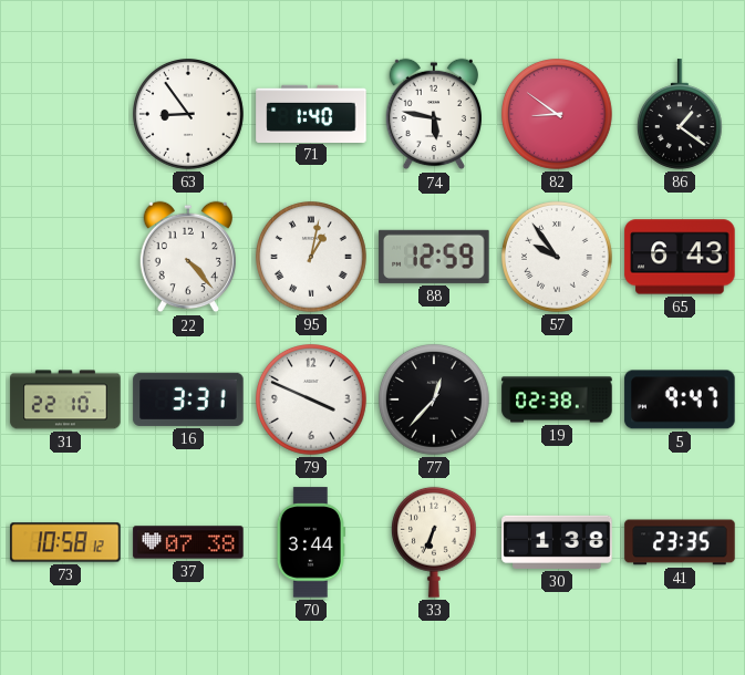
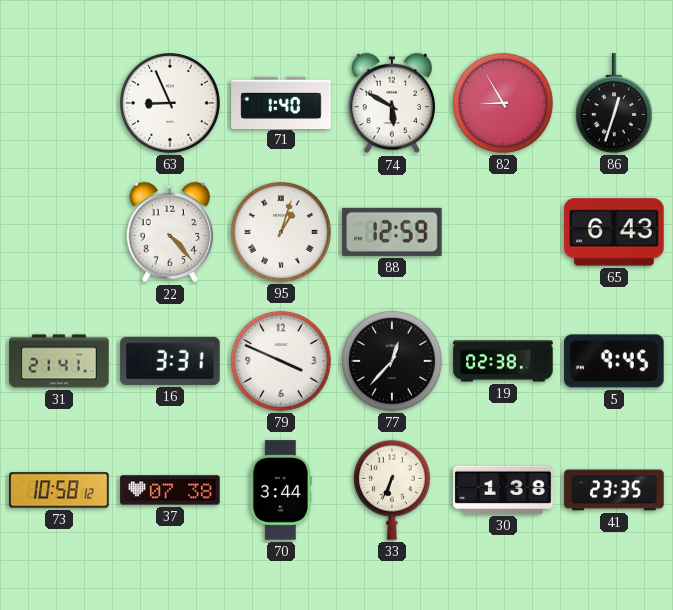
63: 8:54 -> 8:56
74: 5:47 -> 5:50
82: 8:51 -> 8:55
86: 1:21 -> 12:33
95: 1:02 -> 1:03
57: 9:54 -> none
31: 22:10 -> 21:41
5: 9:47 -> 9:45
